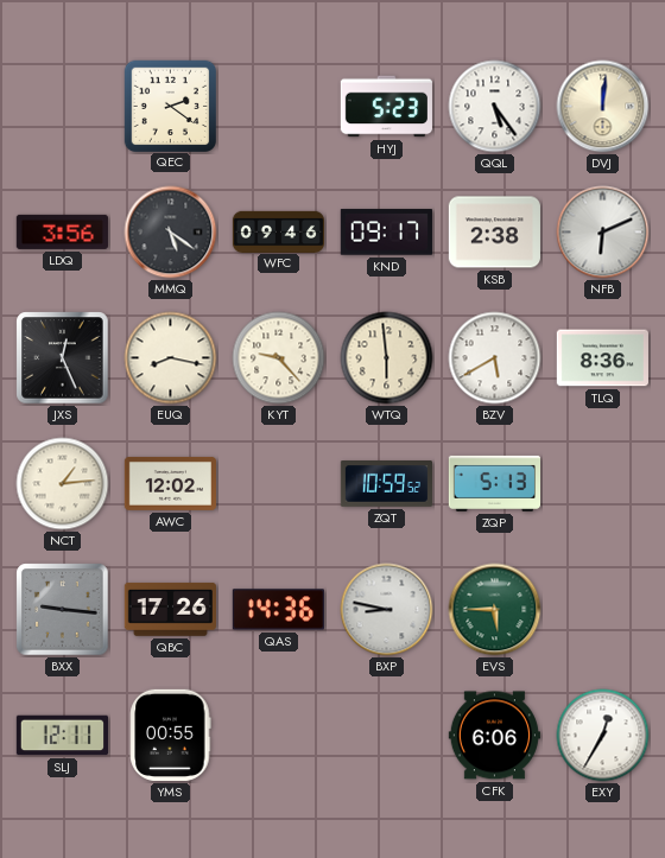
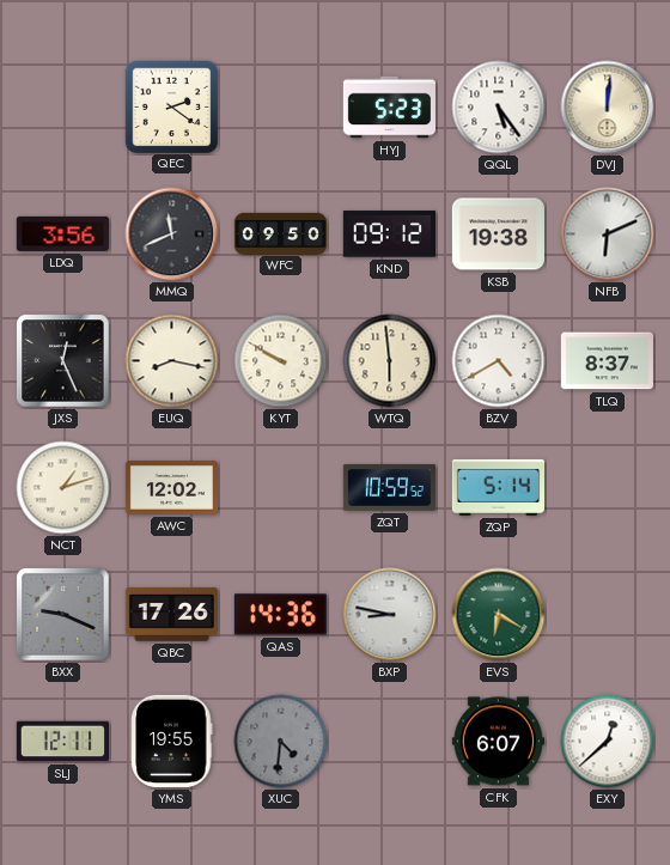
MMQ: 5:21 -> 11:41
WFC: 09:46 -> 09:50
KND: 09:17 -> 09:12
KSB: 2:38 -> 19:38
KYT: 9:23 -> 9:50
BZV: 5:40 -> 4:40
TLQ: 8:36 -> 8:37
NCT: 1:14 -> 1:12
ZQP: 5:13 -> 5:14
BXX: 9:16 -> 9:19
EVS: 5:45 -> 6:20
YMS: 00:55 -> 19:55
XUC: none -> 4:31
CFK: 6:06 -> 6:07
EXY: 12:35 -> 12:38
